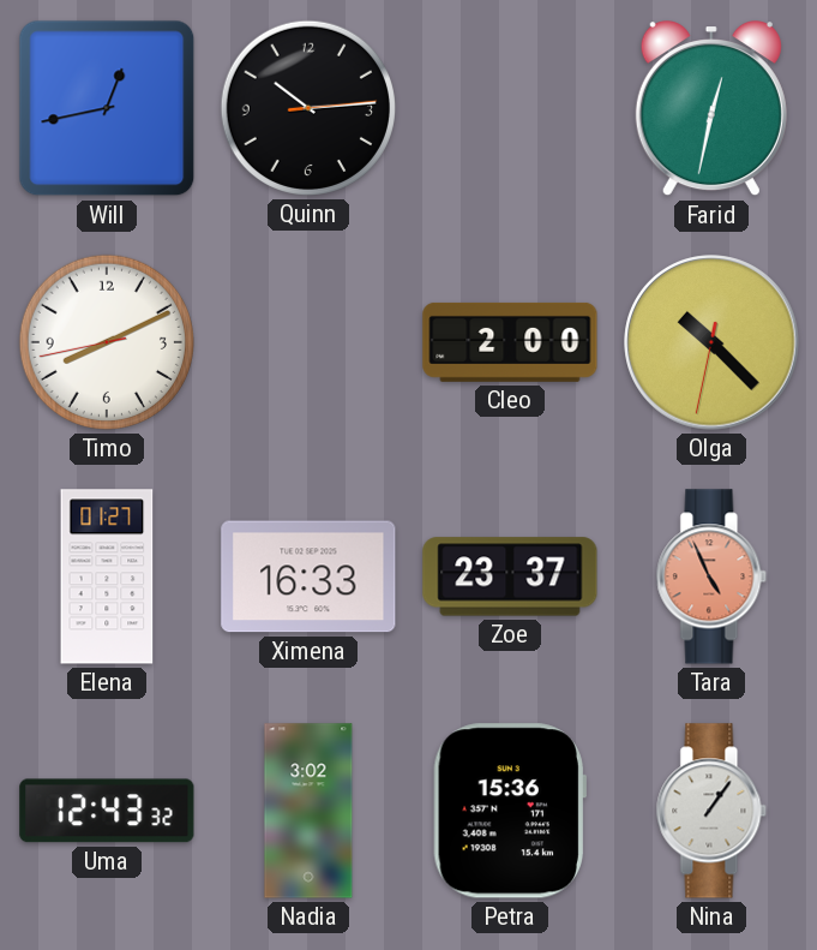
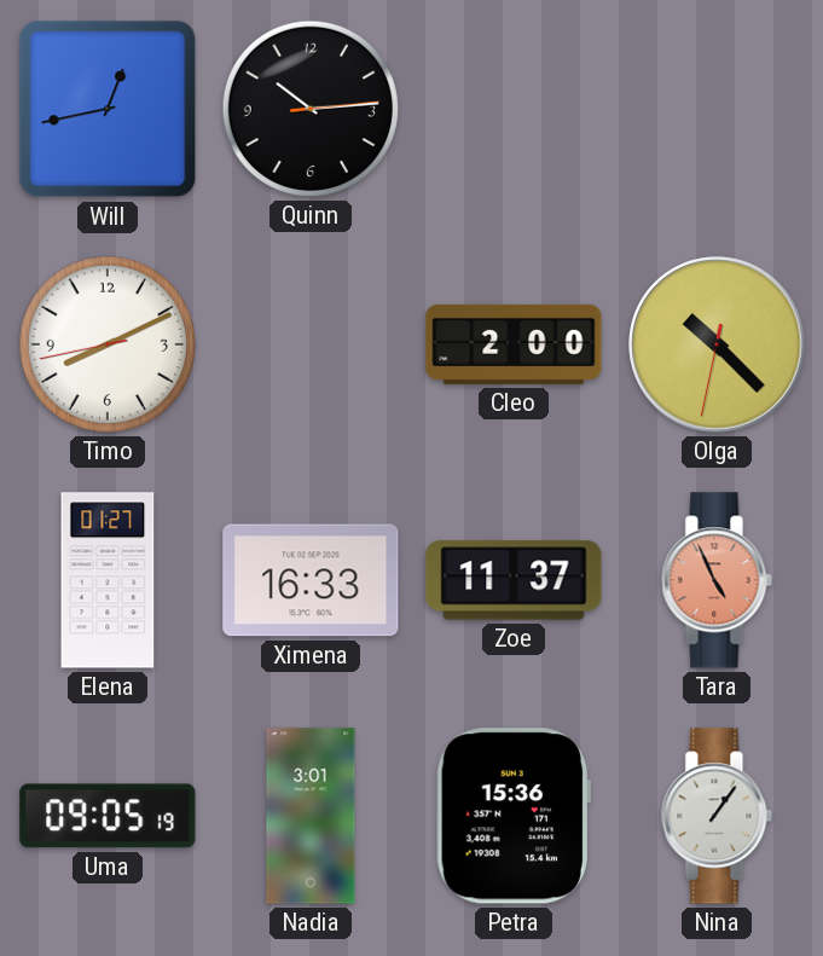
Farid: 12:32 -> none
Zoe: 23:37 -> 11:37
Uma: 12:43 -> 09:05
Nadia: 3:02 -> 3:01
